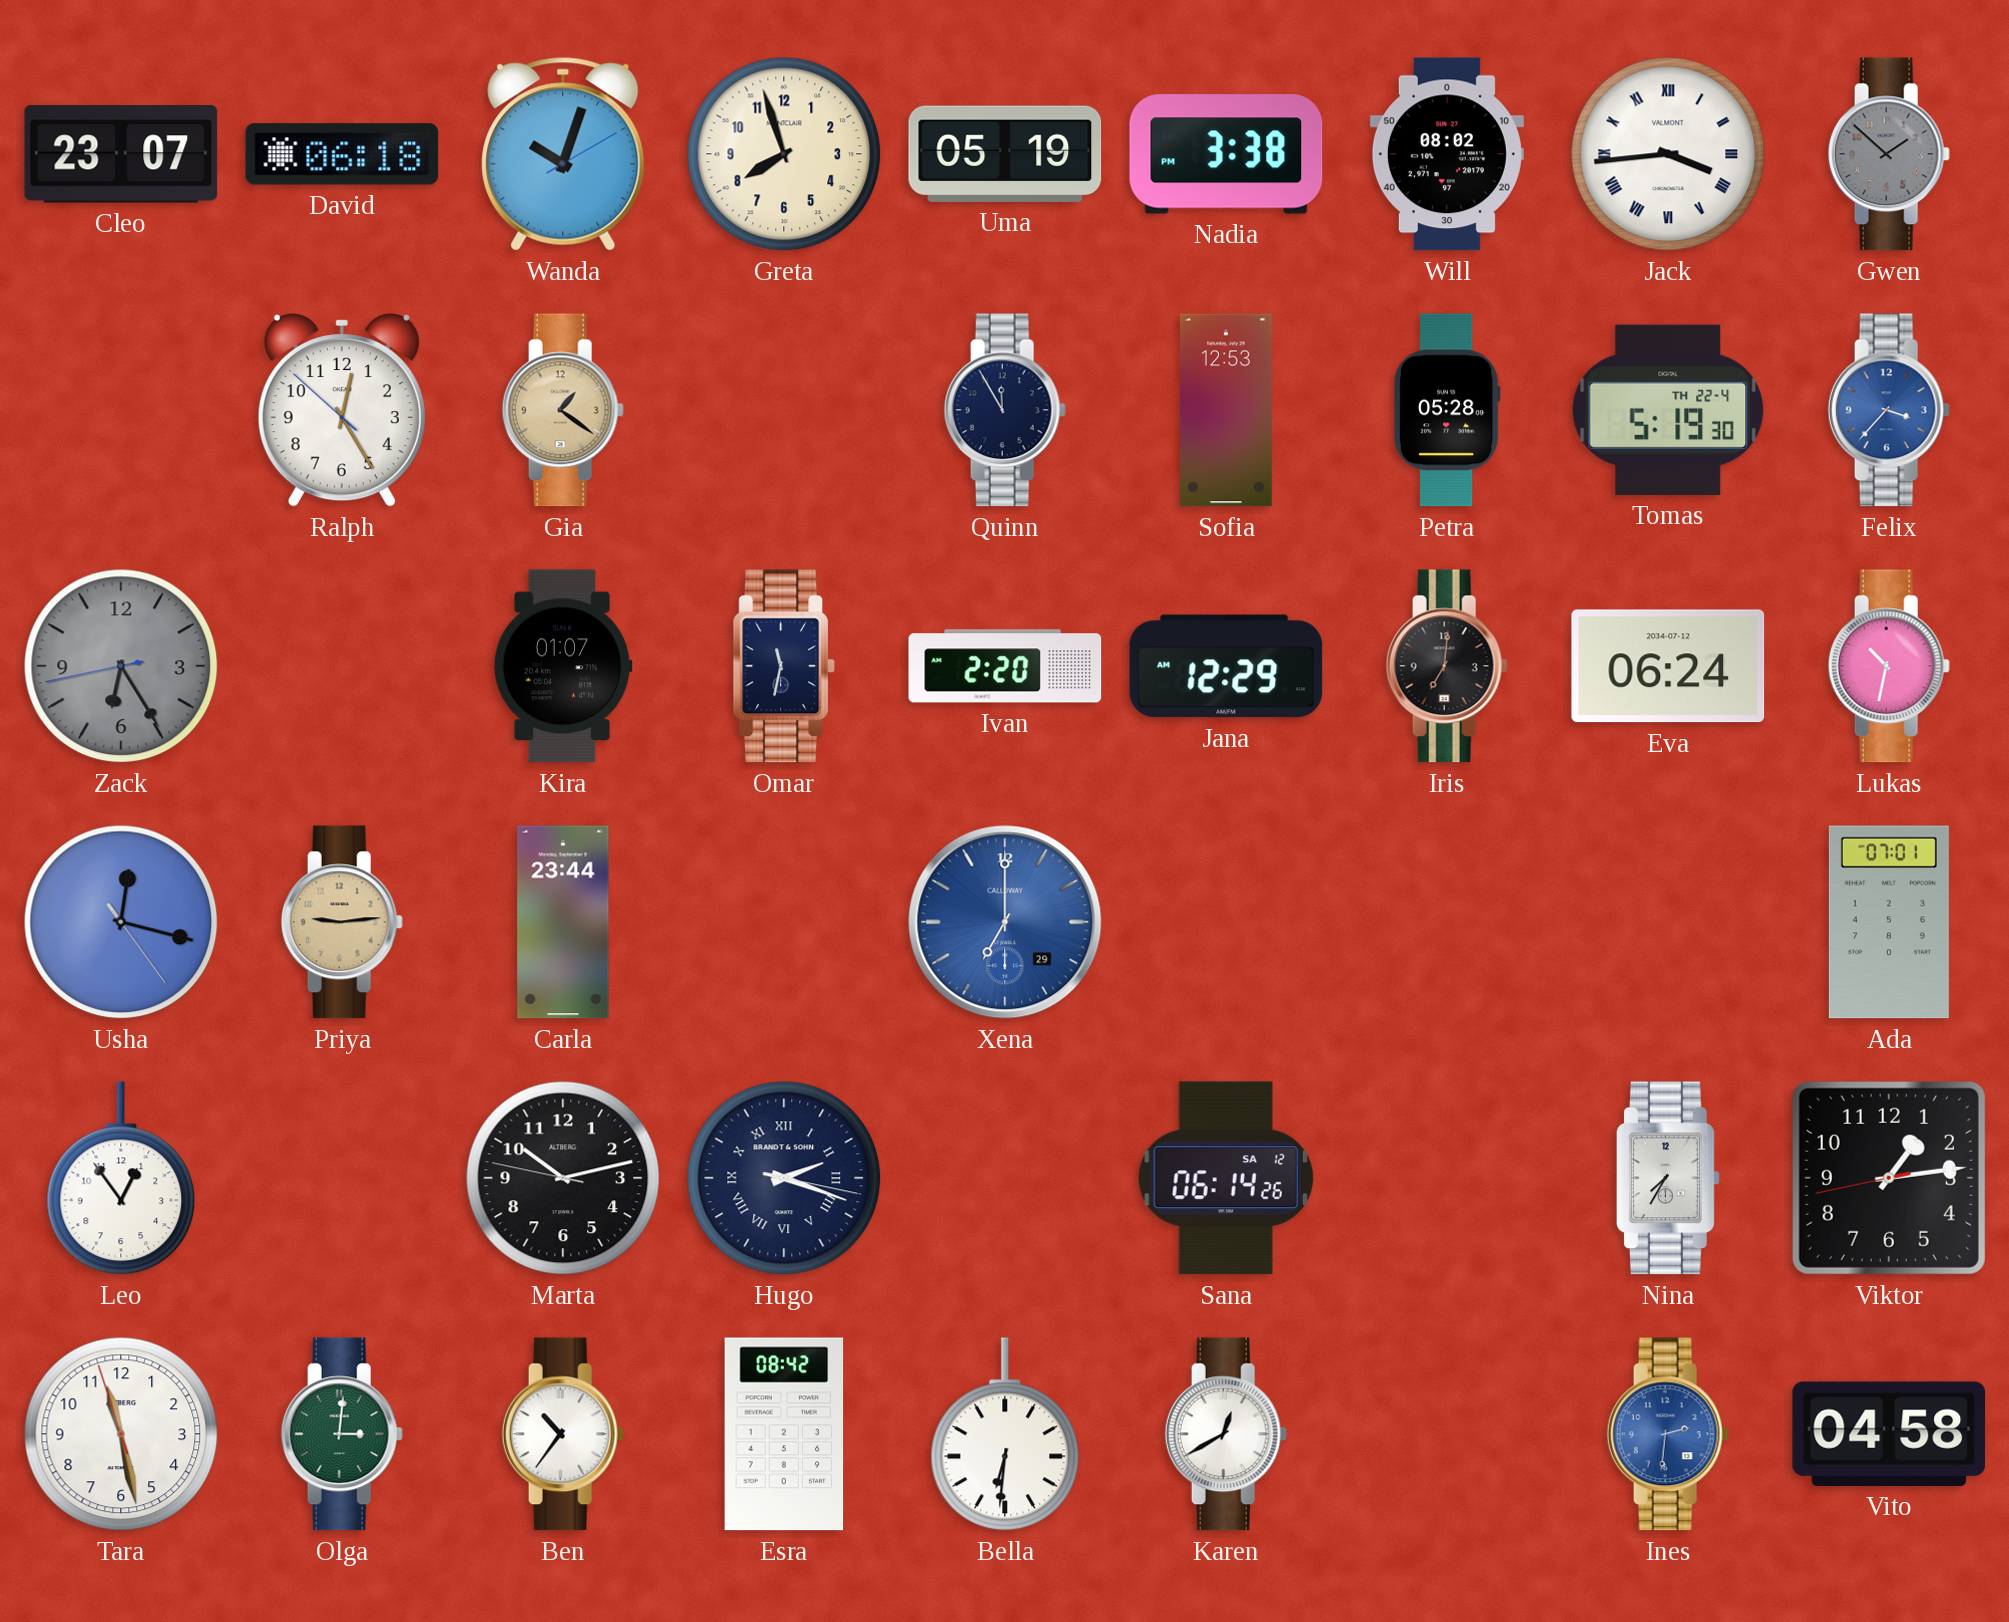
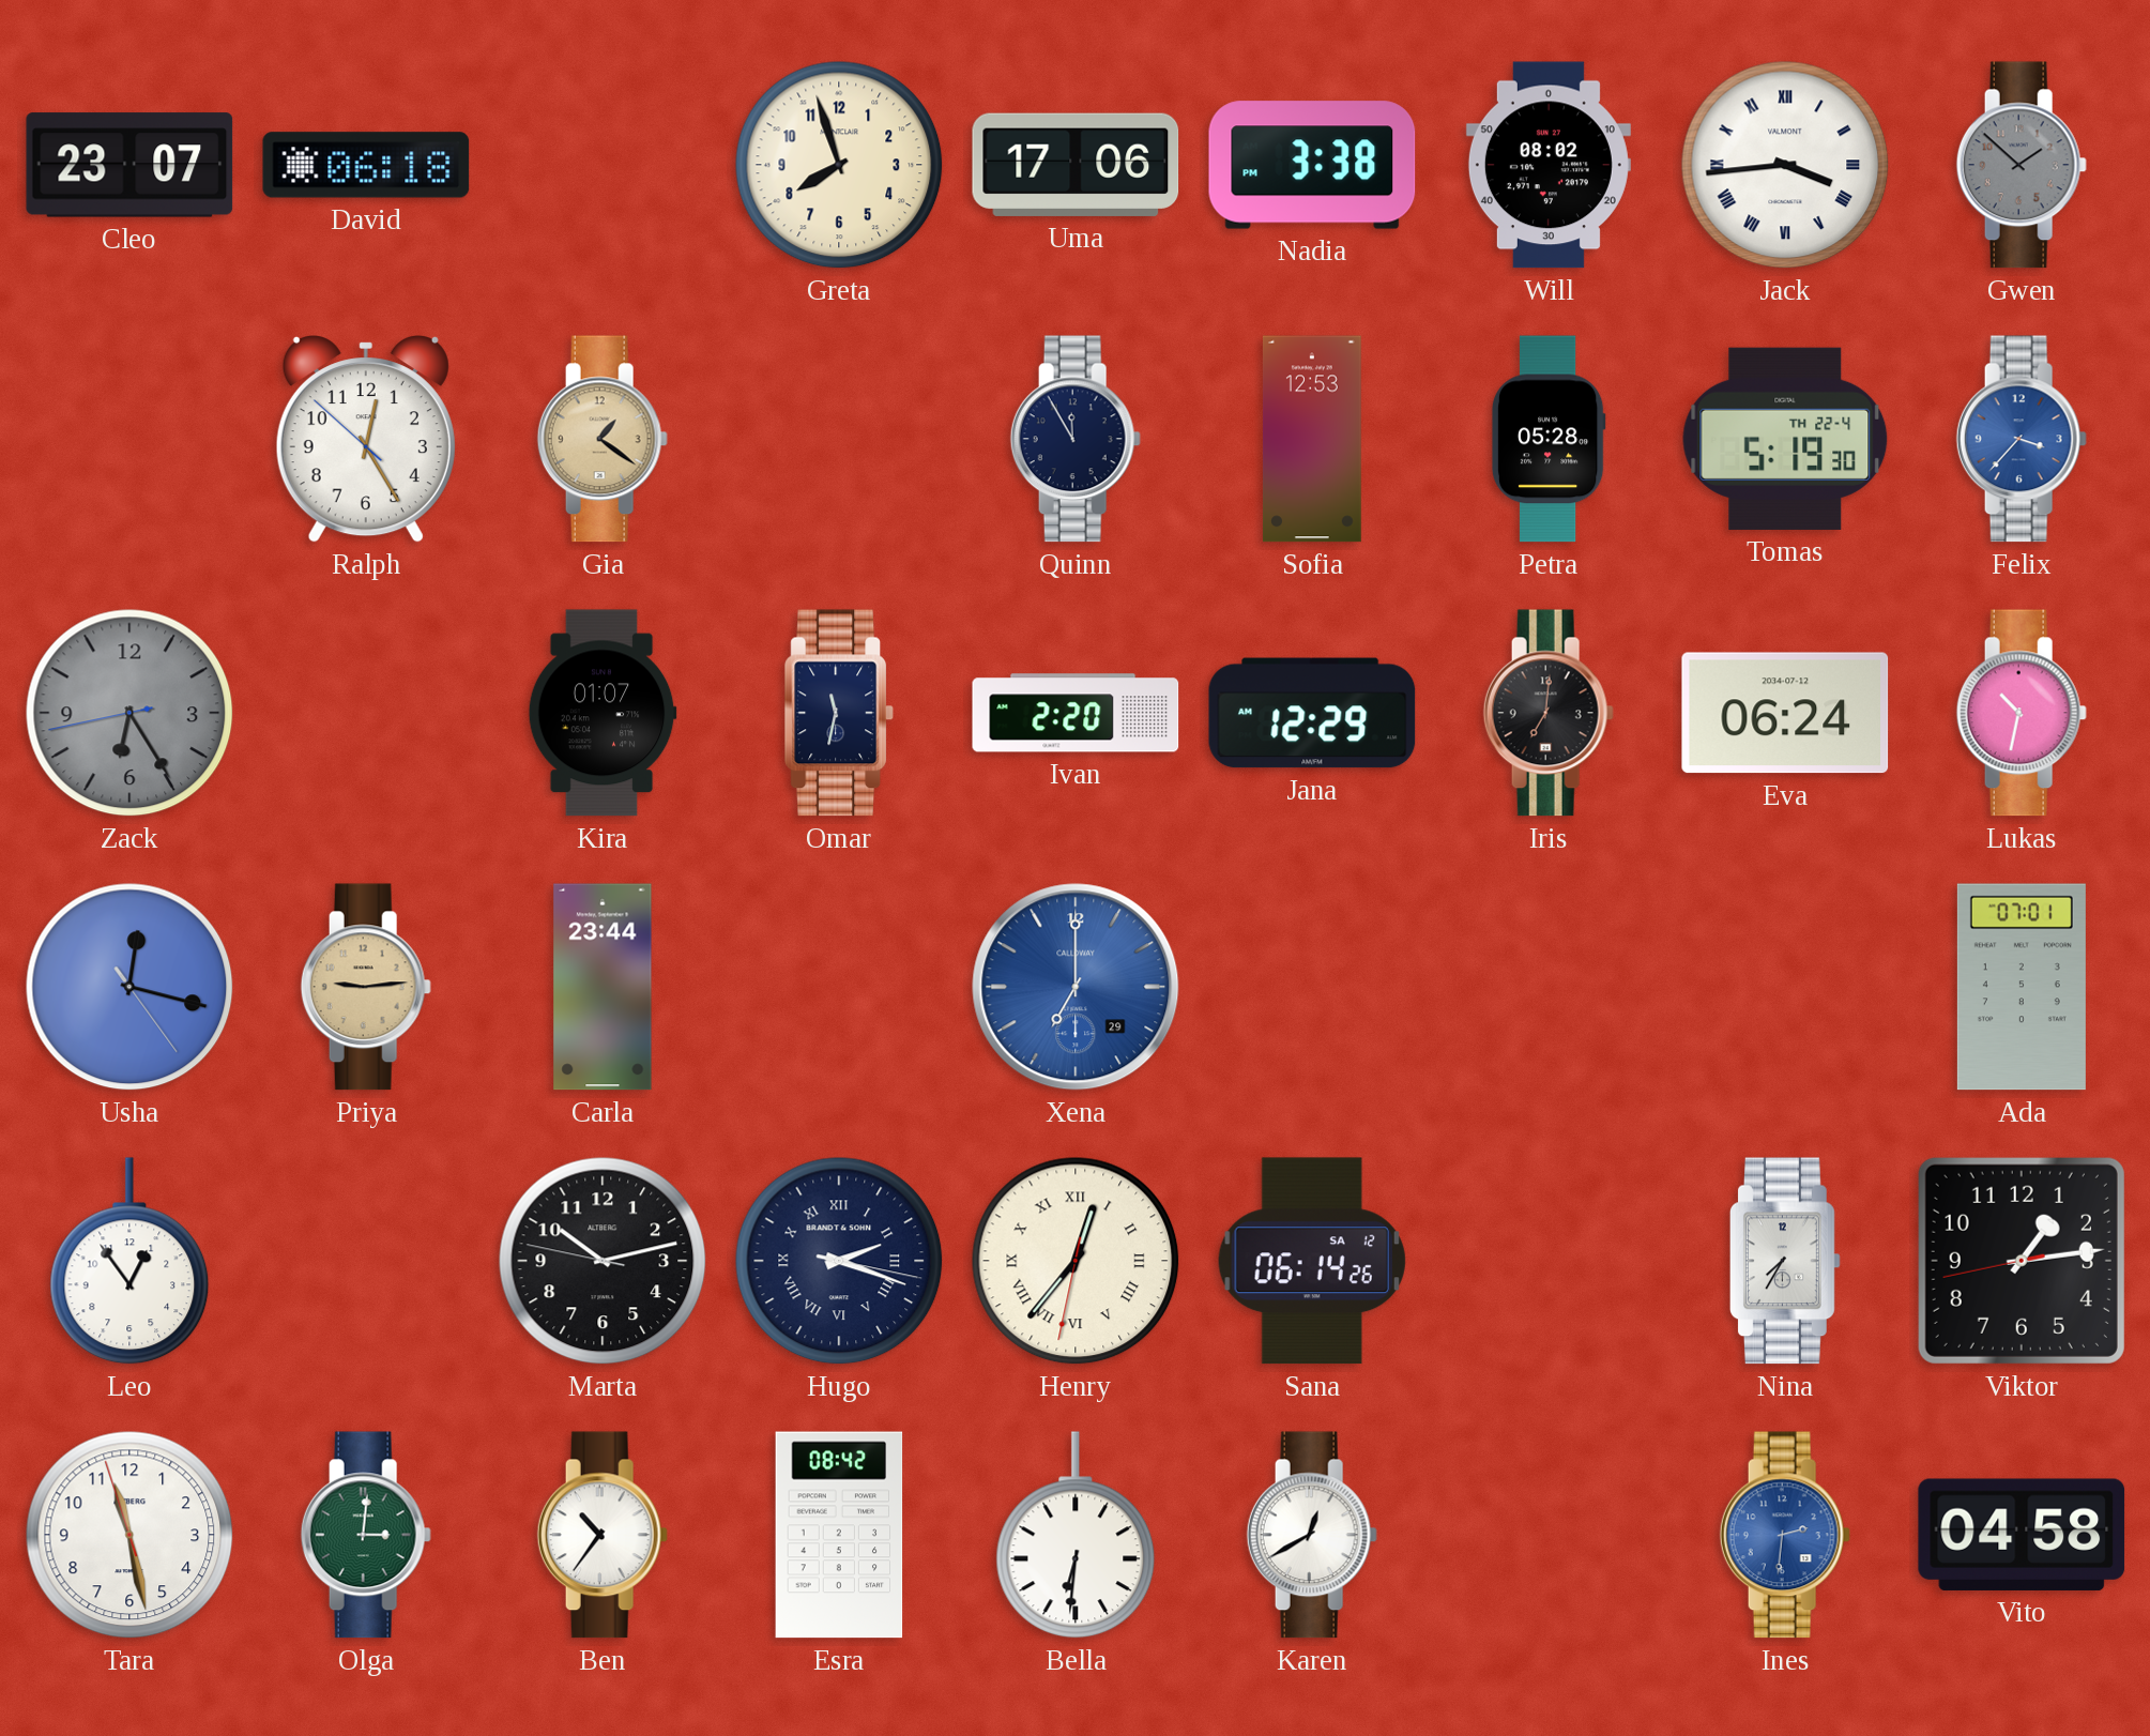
Wanda: 10:03 -> none
Uma: 05:19 -> 17:06
Henry: none -> 12:36
